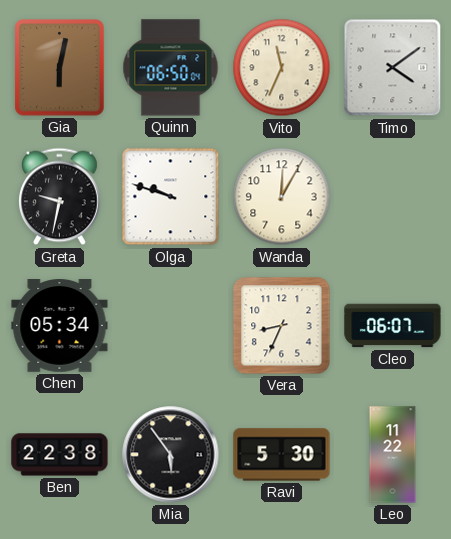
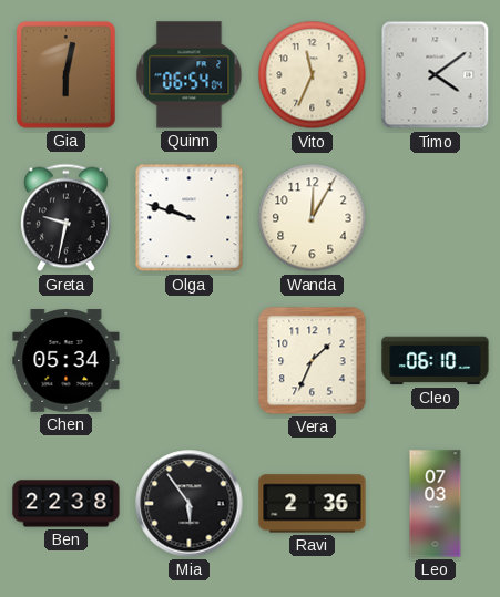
Quinn: 06:50 -> 06:54
Vera: 8:34 -> 1:34
Cleo: 06:07 -> 06:10
Ravi: 5:30 -> 2:36
Leo: 11:22 -> 07:03
